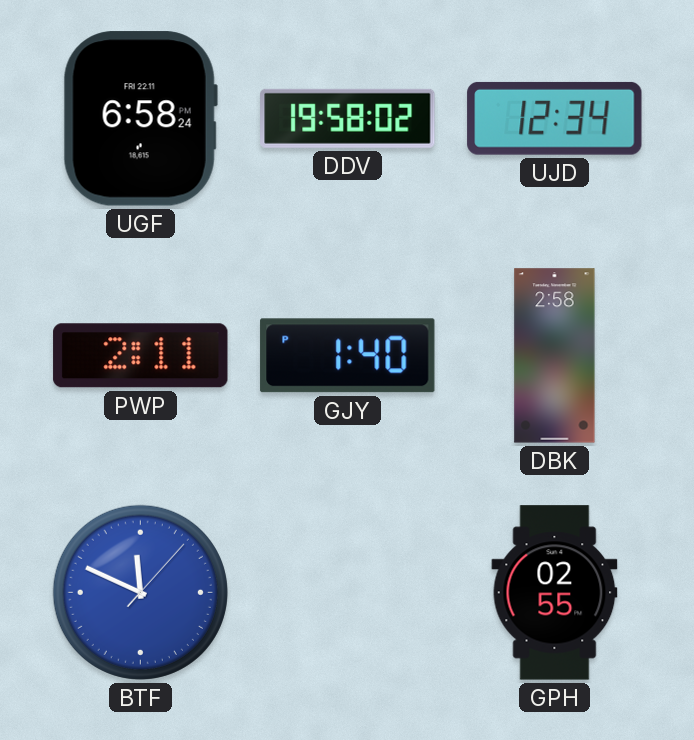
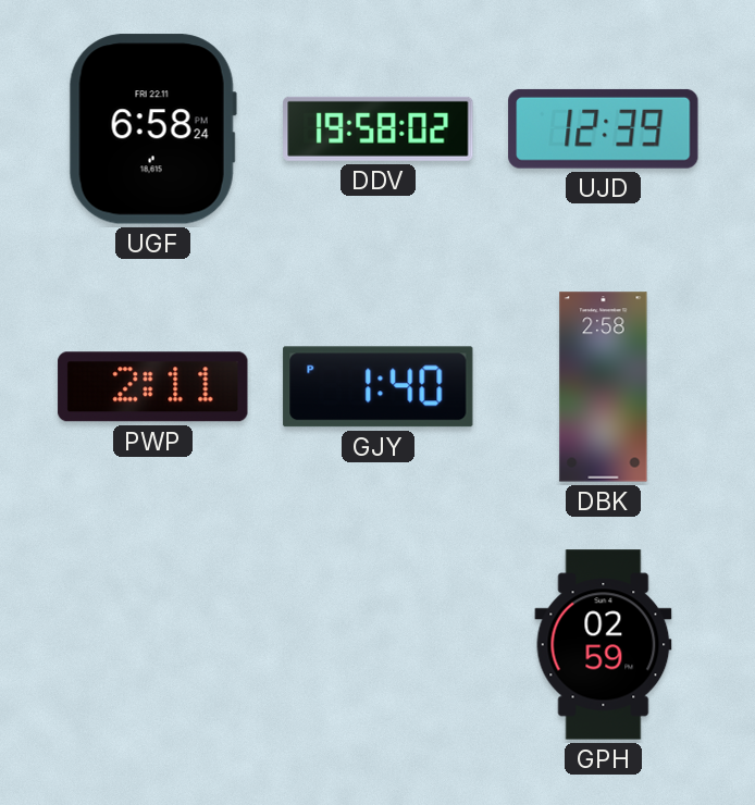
UJD: 12:34 -> 12:39
BTF: 11:49 -> none
GPH: 02:55 -> 02:59
